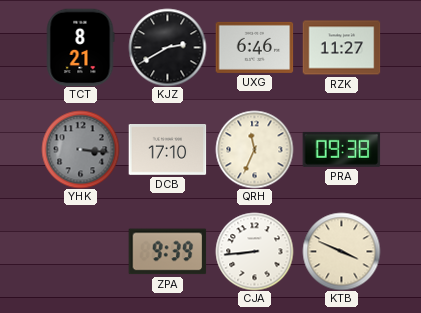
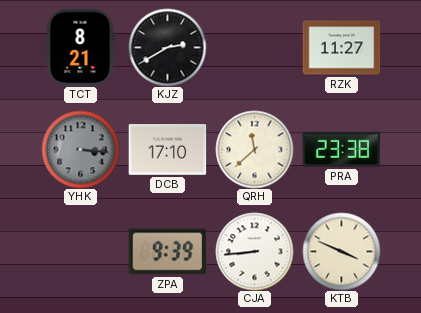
UXG: 6:46 -> none
QRH: 11:34 -> 11:38
PRA: 09:38 -> 23:38
